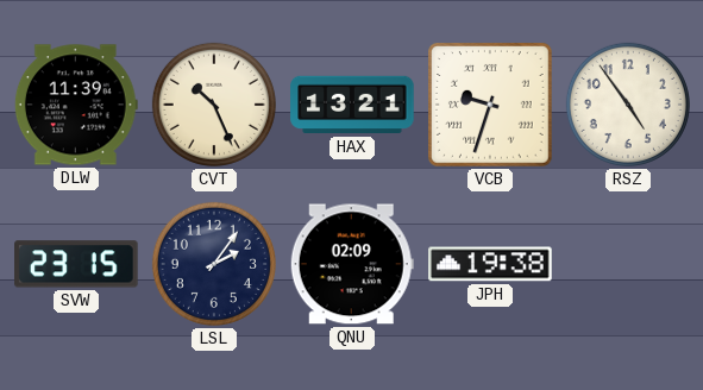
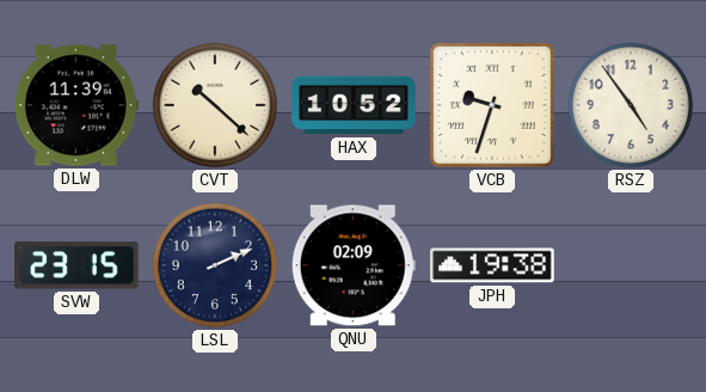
CVT: 10:26 -> 10:22
HAX: 13:21 -> 10:52
LSL: 2:06 -> 2:11
